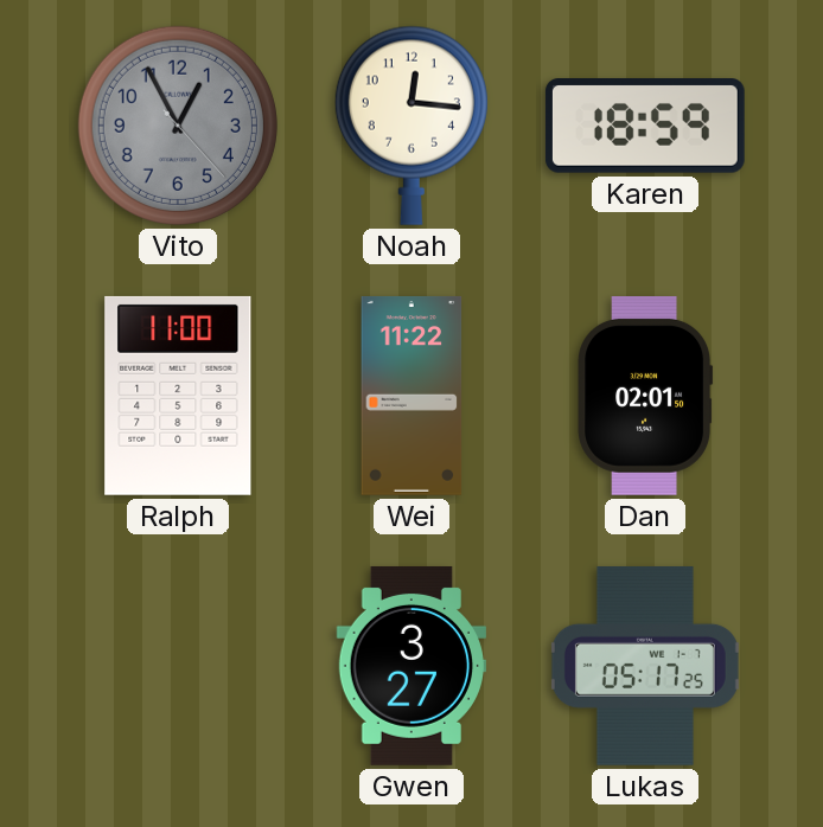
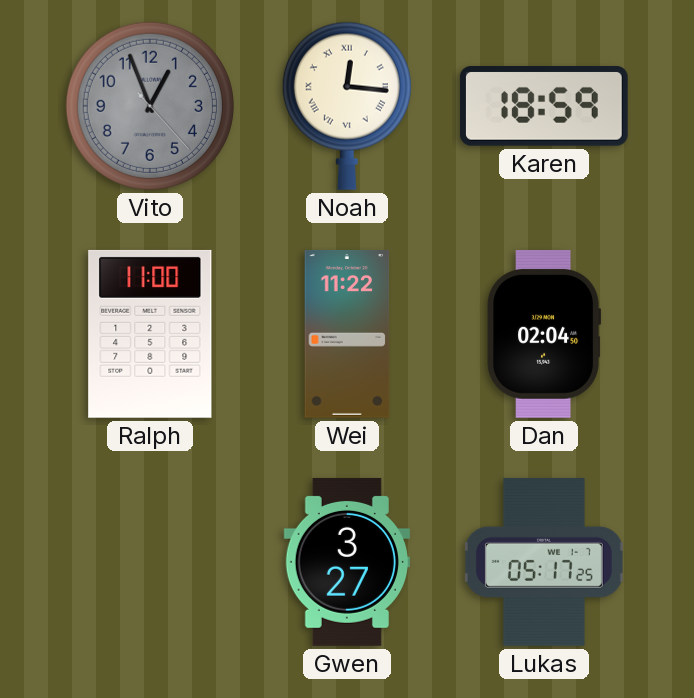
Vito: 12:55 -> 12:56
Noah numerals: Arabic -> Roman
Dan: 02:01 -> 02:04
